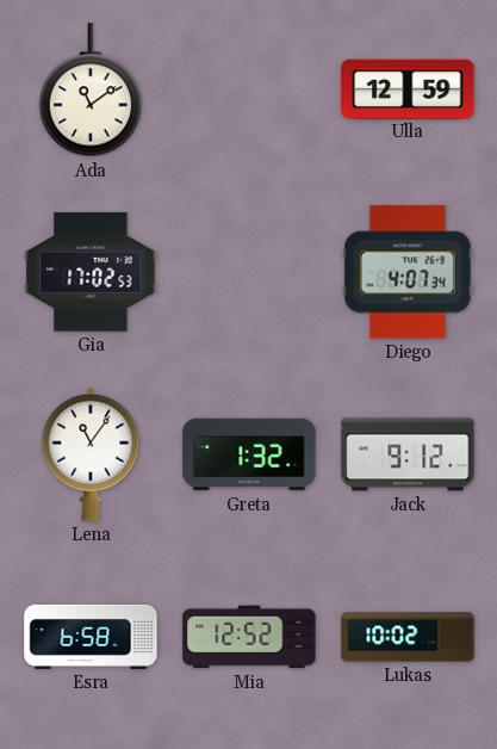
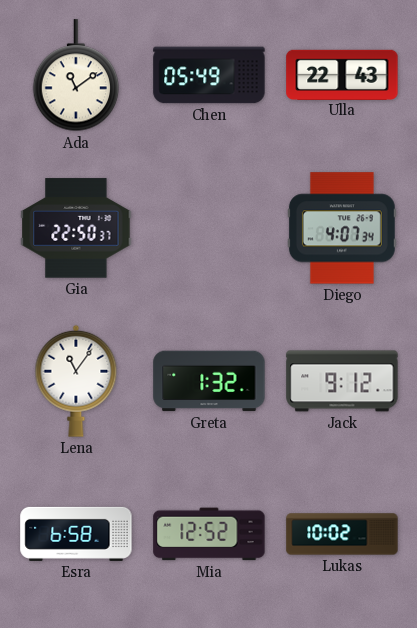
Chen: none -> 05:49
Ulla: 12:59 -> 22:43
Gia: 17:02 -> 22:50
